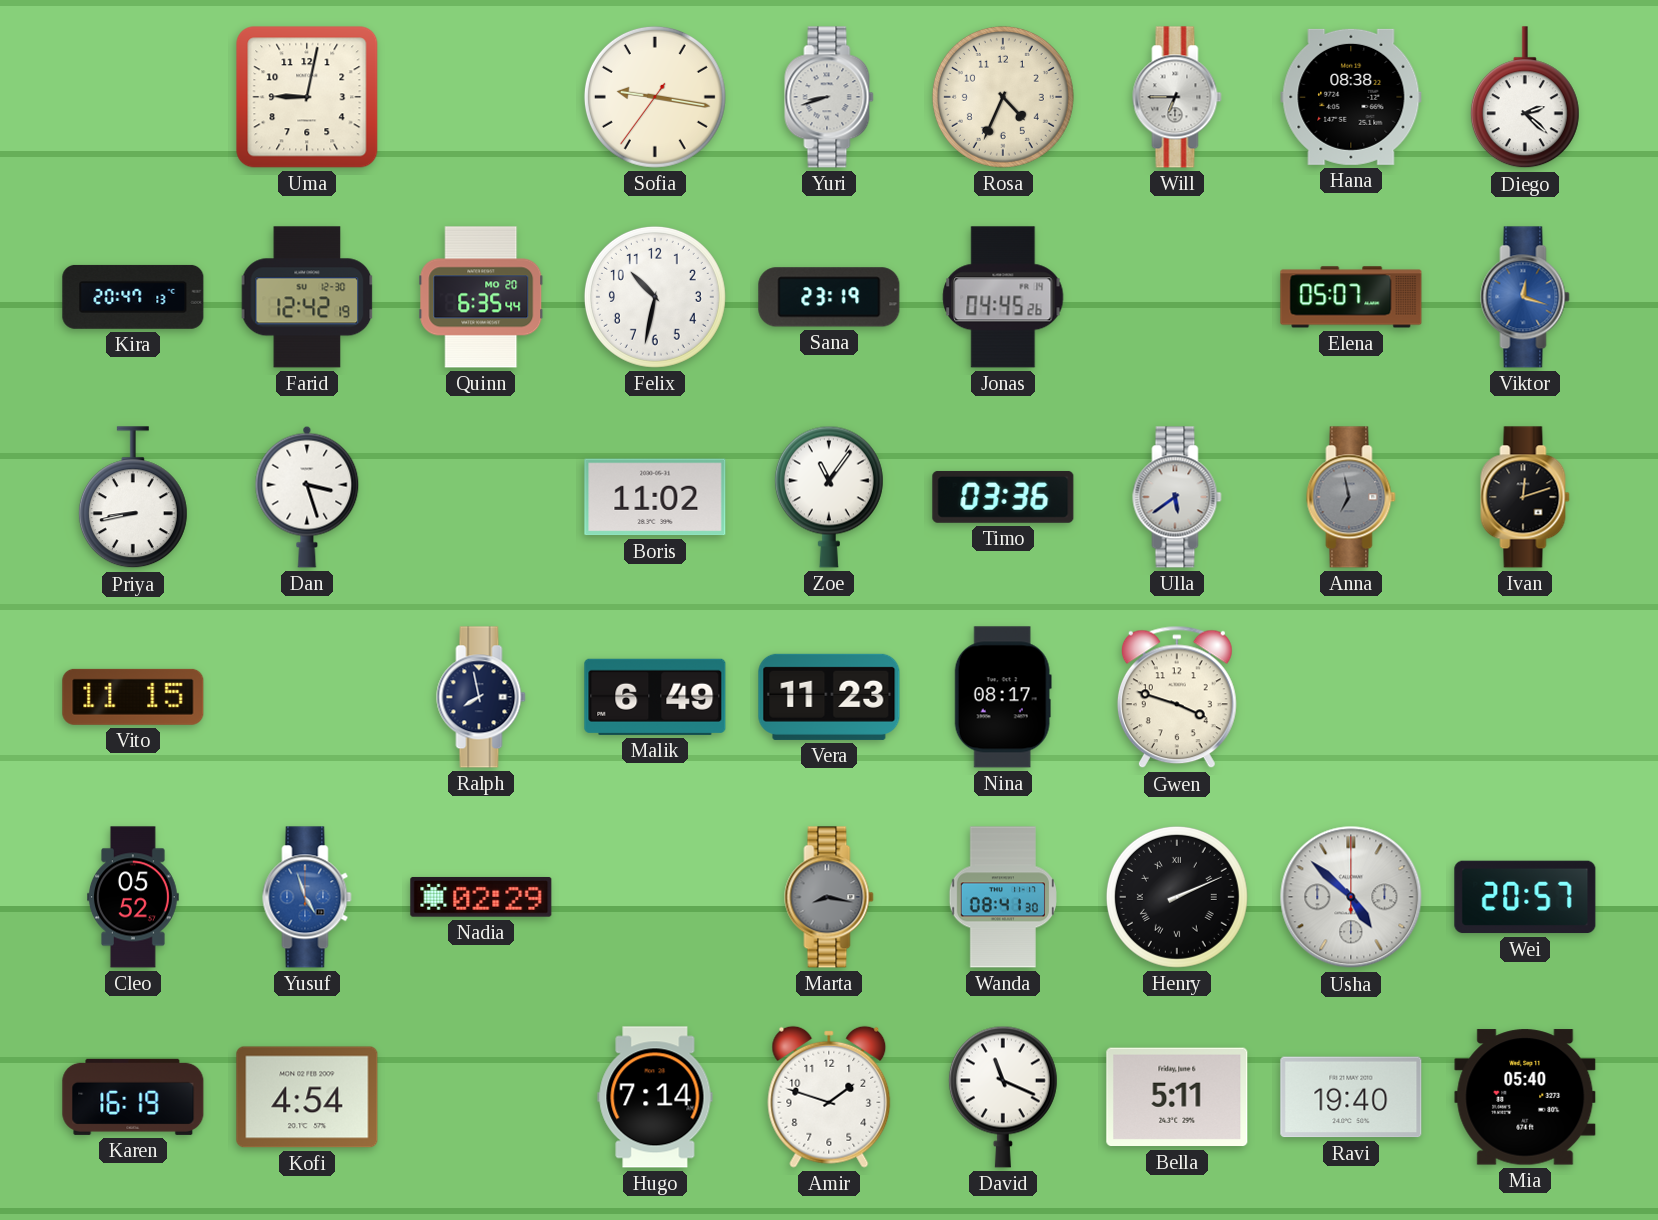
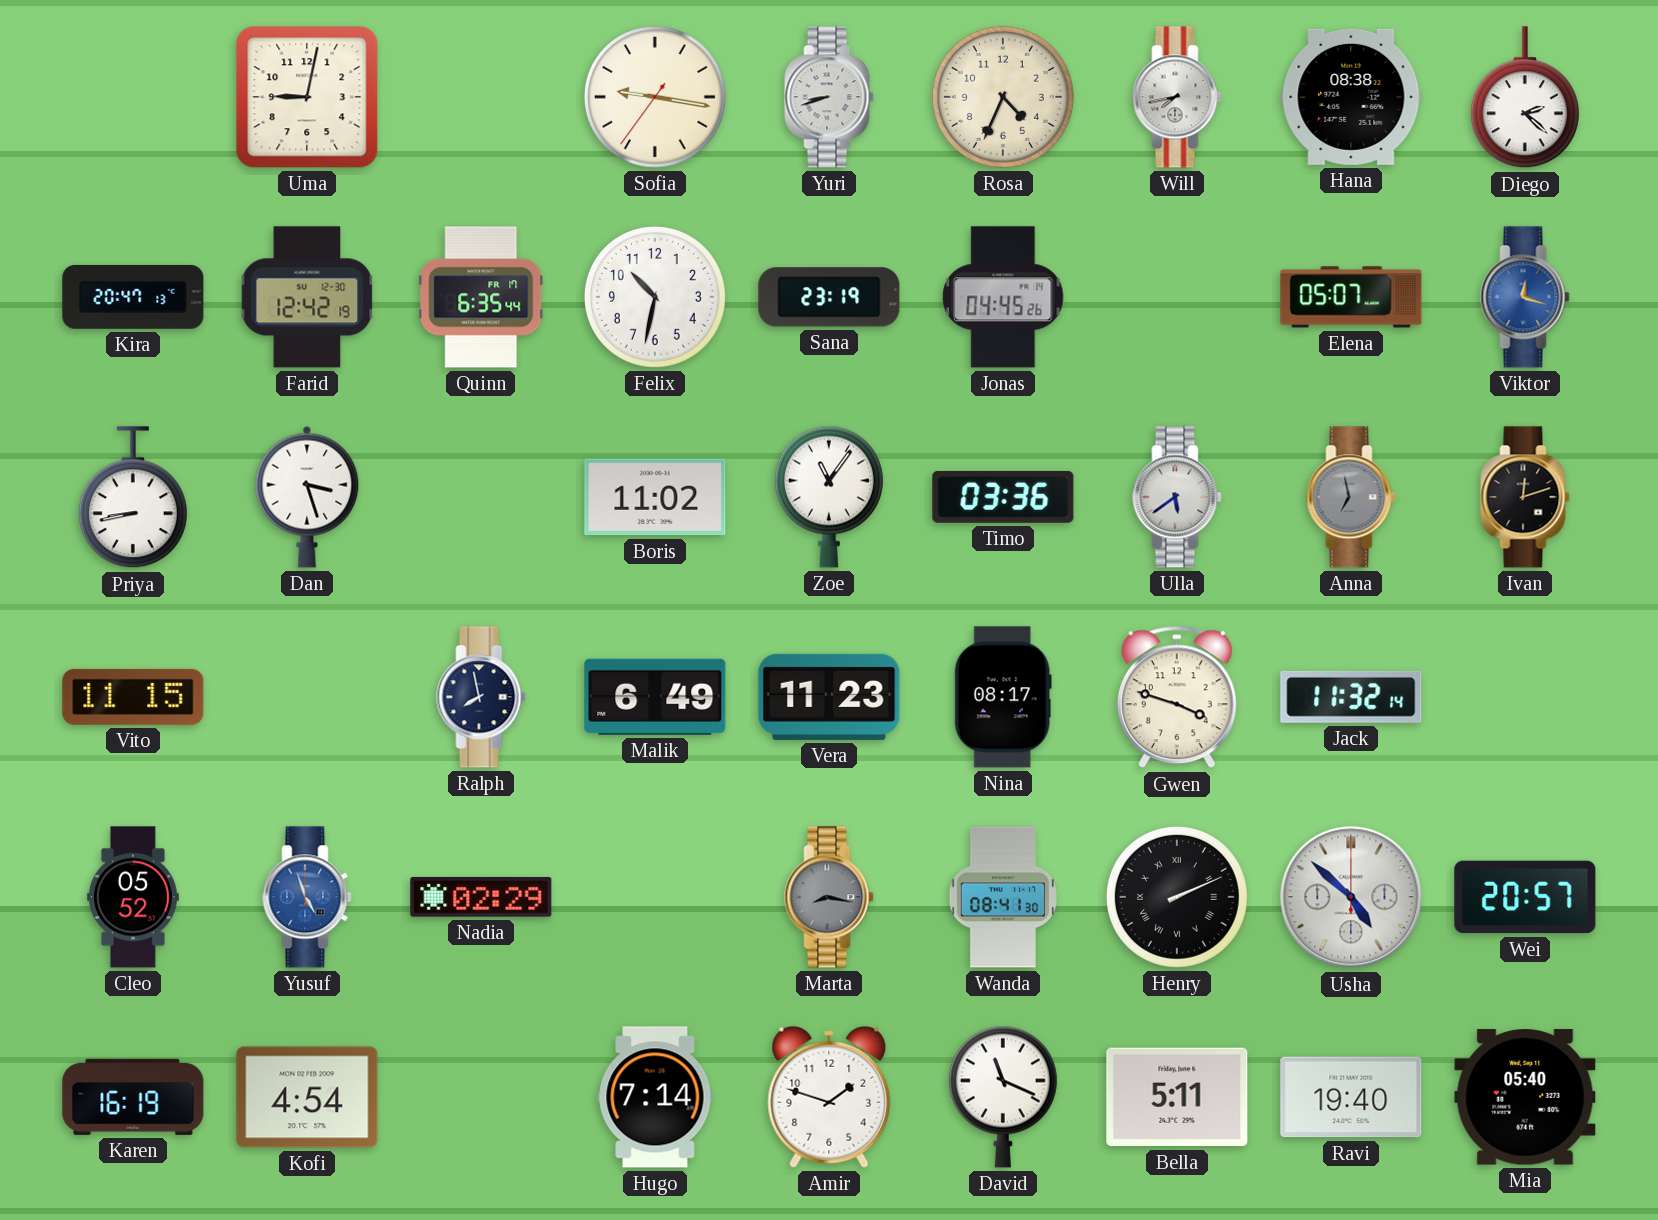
Will: 6:45 -> 7:43
Quinn date: MO 20 -> FR 17
Jack: none -> 11:32
